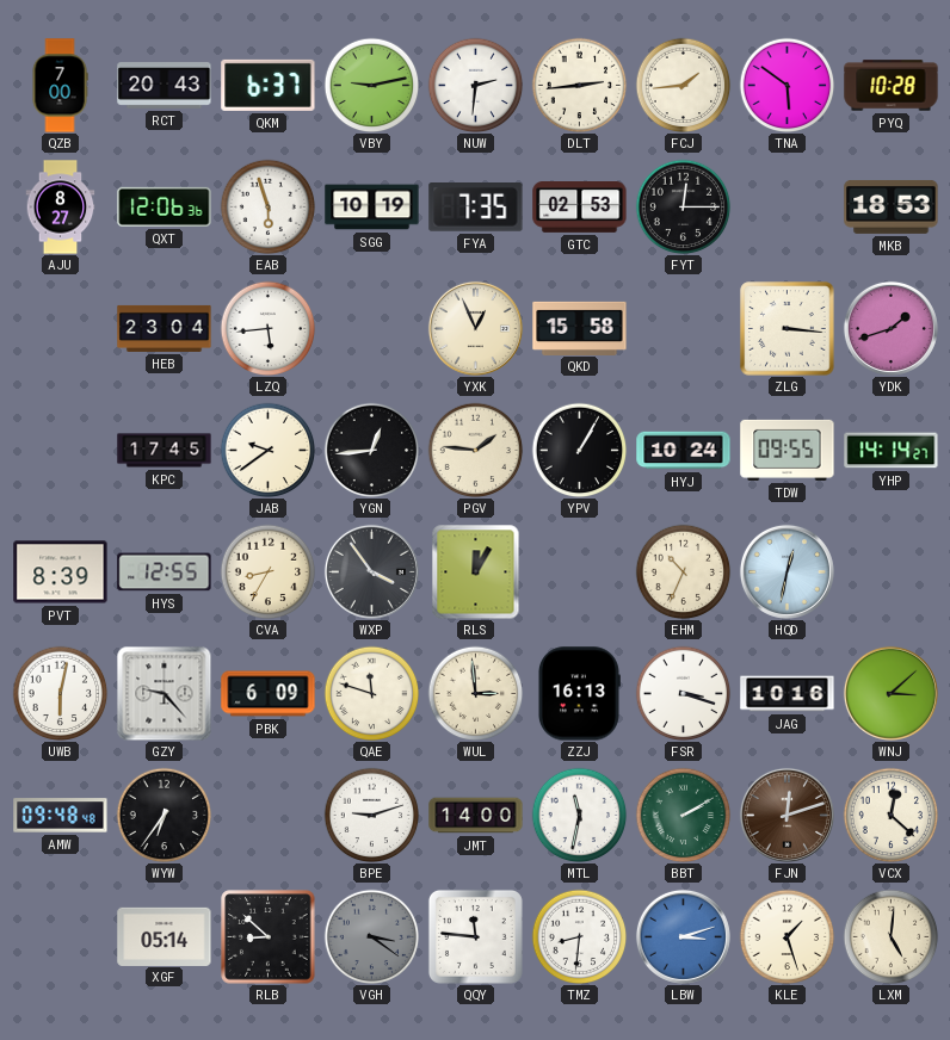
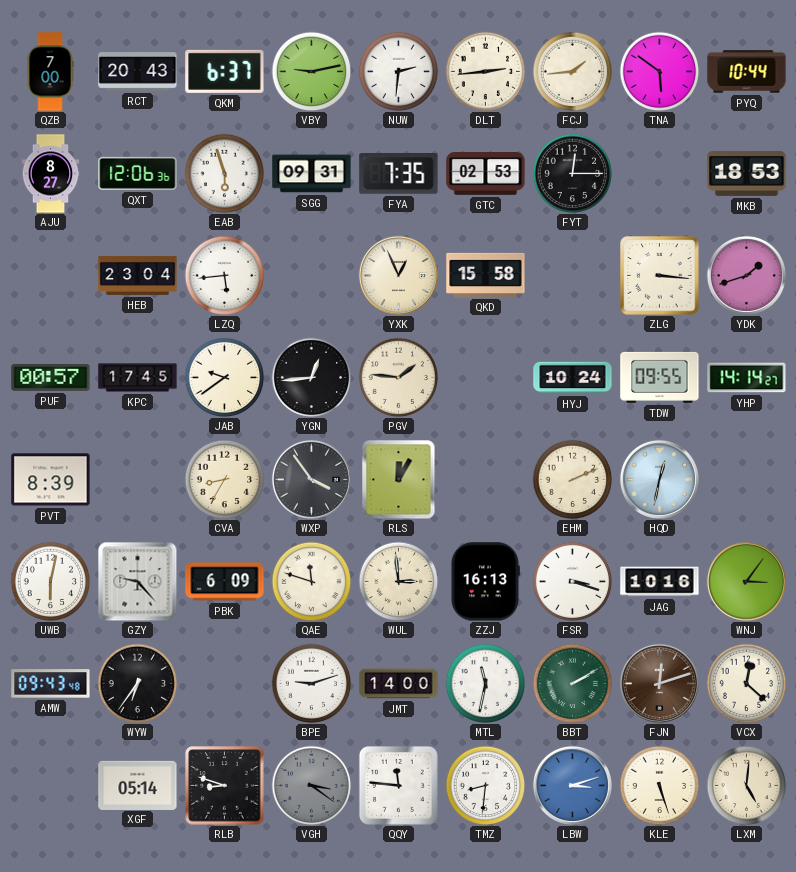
PYQ: 10:28 -> 10:44
SGG: 10:19 -> 09:31
PUF: none -> 00:57
YPV: 1:05 -> none
HYS: 12:55 -> none
EHM: 10:34 -> 2:11
WNJ: 3:08 -> 3:06
AMW: 09:48 -> 09:43
RLB: 8:52 -> 8:48
KLE: 1:27 -> 5:27
